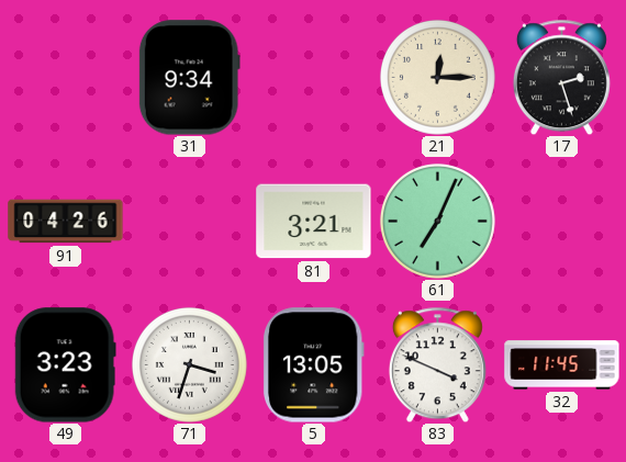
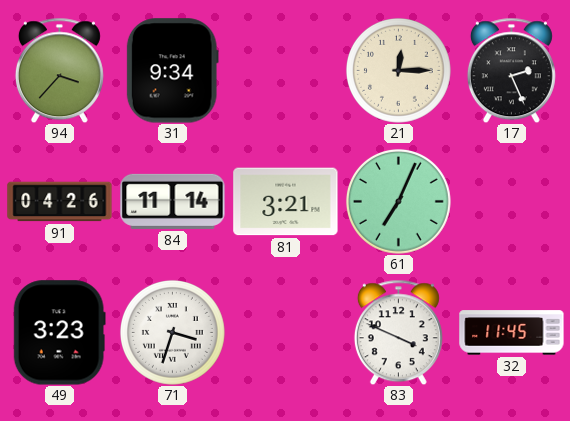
94: none -> 3:37
17: 2:27 -> 2:26
84: none -> 11:14
5: 13:05 -> none
